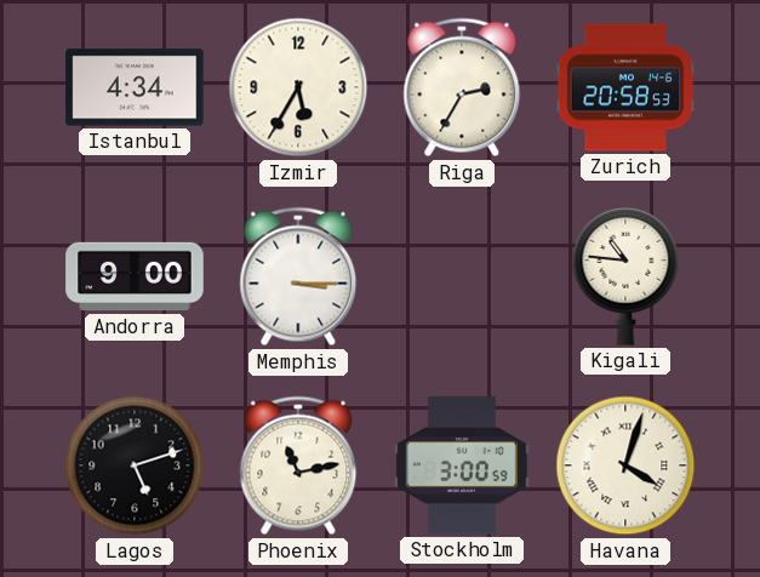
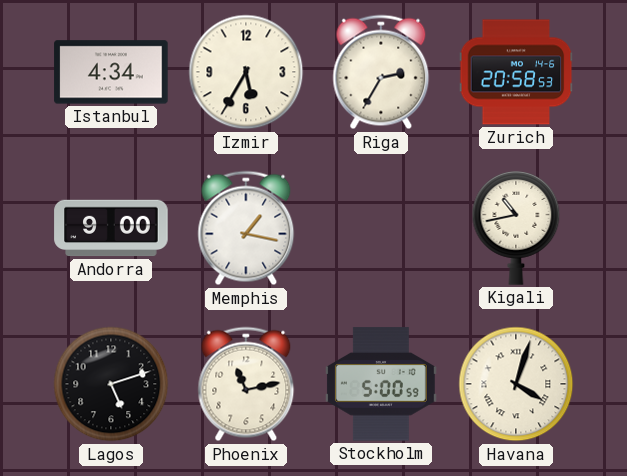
Memphis: 3:15 -> 1:17
Kigali: 10:46 -> 10:43
Stockholm: 3:00 -> 5:00
